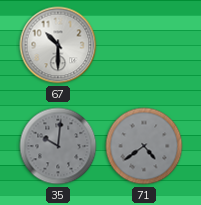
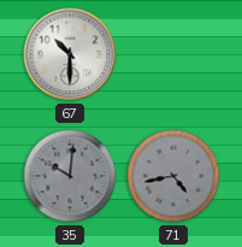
71: 4:39 -> 4:43
